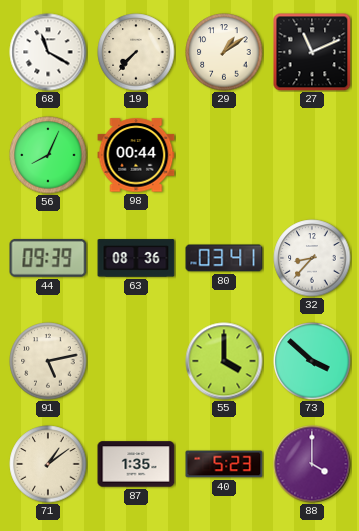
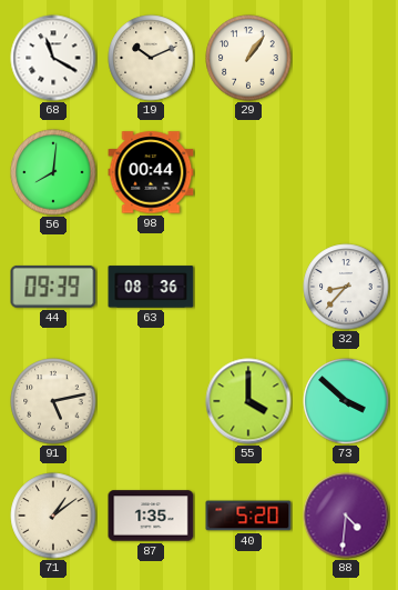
19: 7:37 -> 10:11
29: 1:09 -> 1:06
27: 11:11 -> none
56: 8:04 -> 8:01
80: 03:41 -> none
40: 5:23 -> 5:20
88: 4:00 -> 4:31
